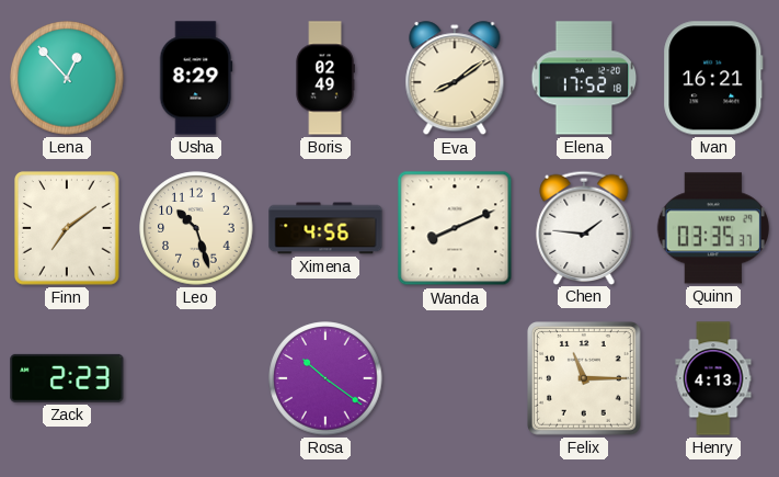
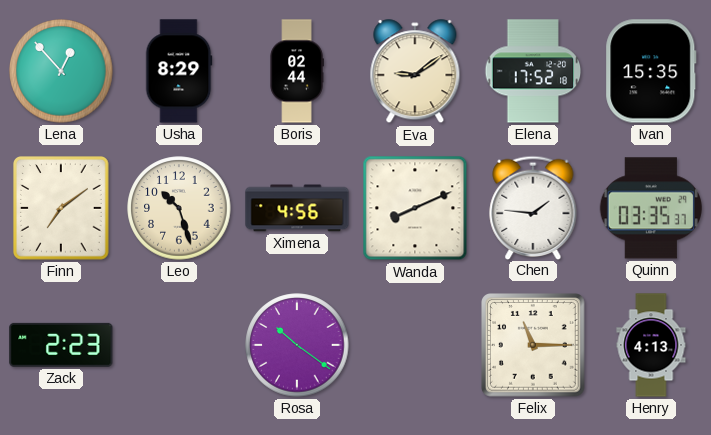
Boris: 02:49 -> 02:44
Eva: 8:09 -> 9:09
Ivan: 16:21 -> 15:35
